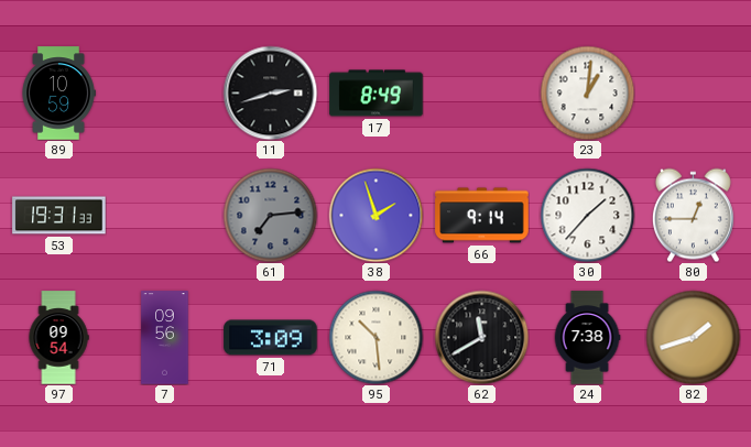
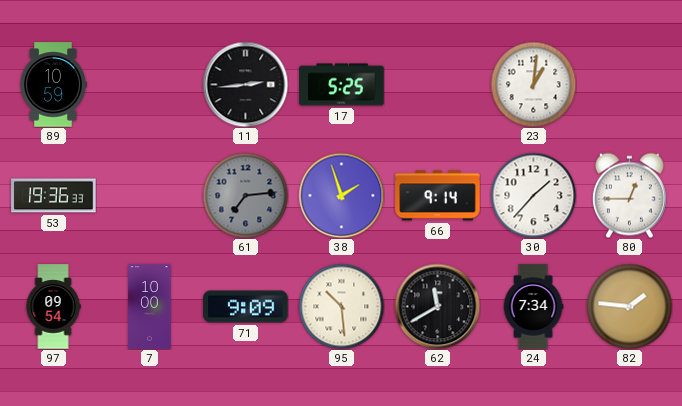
11: 2:42 -> 2:44
17: 8:49 -> 5:25
53: 19:31 -> 19:36
7: 09:56 -> 10:00
71: 3:09 -> 9:09
24: 7:38 -> 7:34
82: 1:42 -> 1:46
